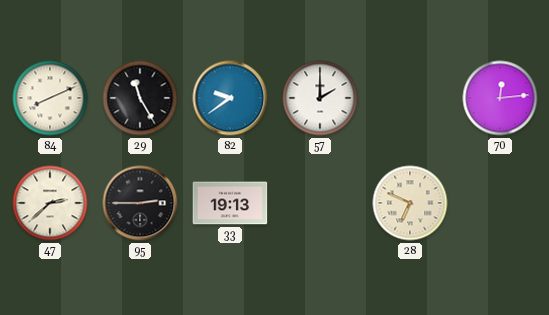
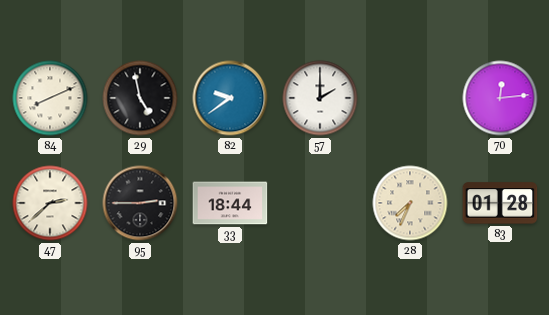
29: 11:25 -> 4:58
33: 19:13 -> 18:44
28: 6:49 -> 7:34
83: none -> 01:28
